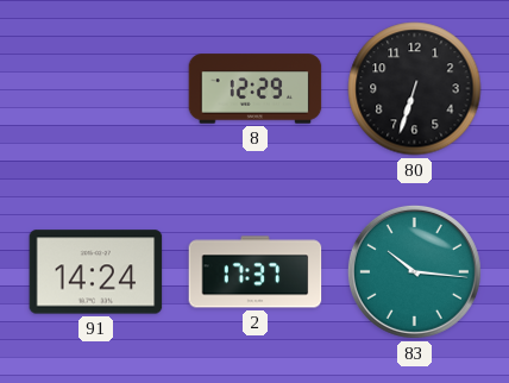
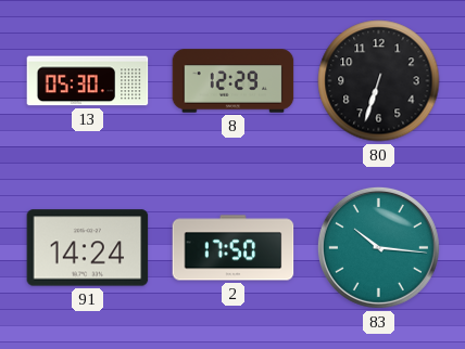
13: none -> 05:30
2: 17:37 -> 17:50
